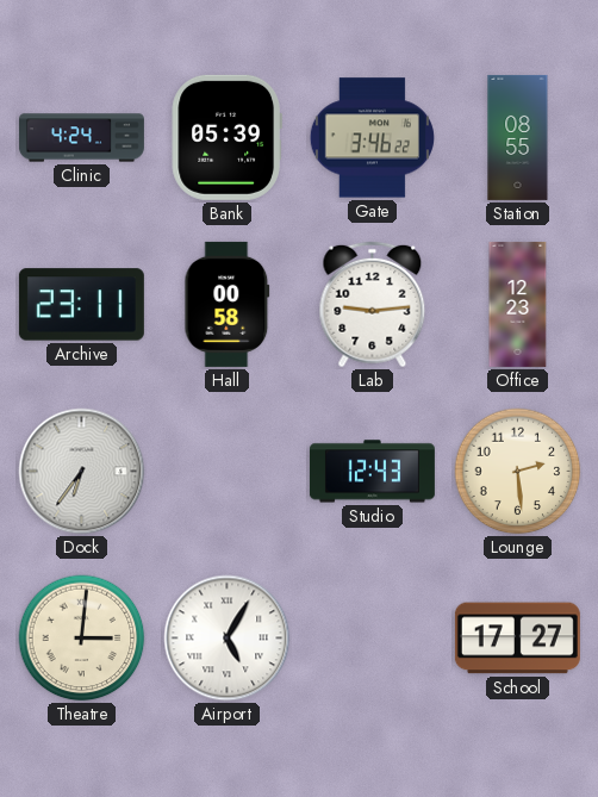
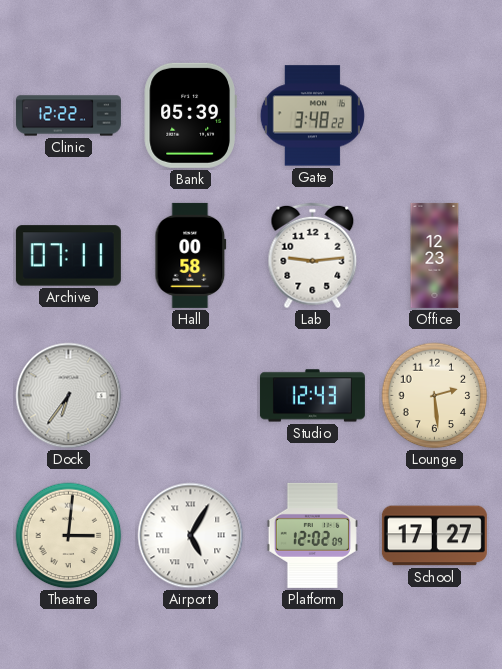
Clinic: 4:24 -> 12:22
Gate: 3:46 -> 3:48
Station: 08:55 -> none
Archive: 23:11 -> 07:11
Platform: none -> 12:02
